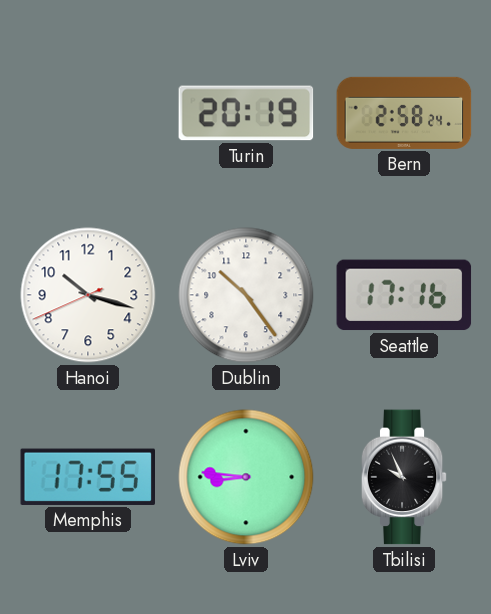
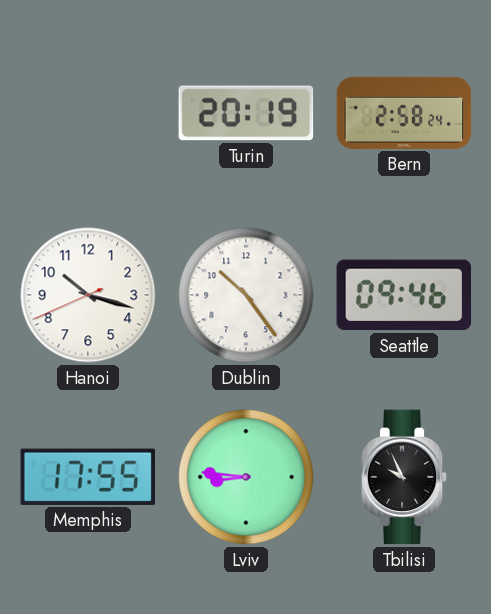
Seattle: 17:16 -> 09:46
